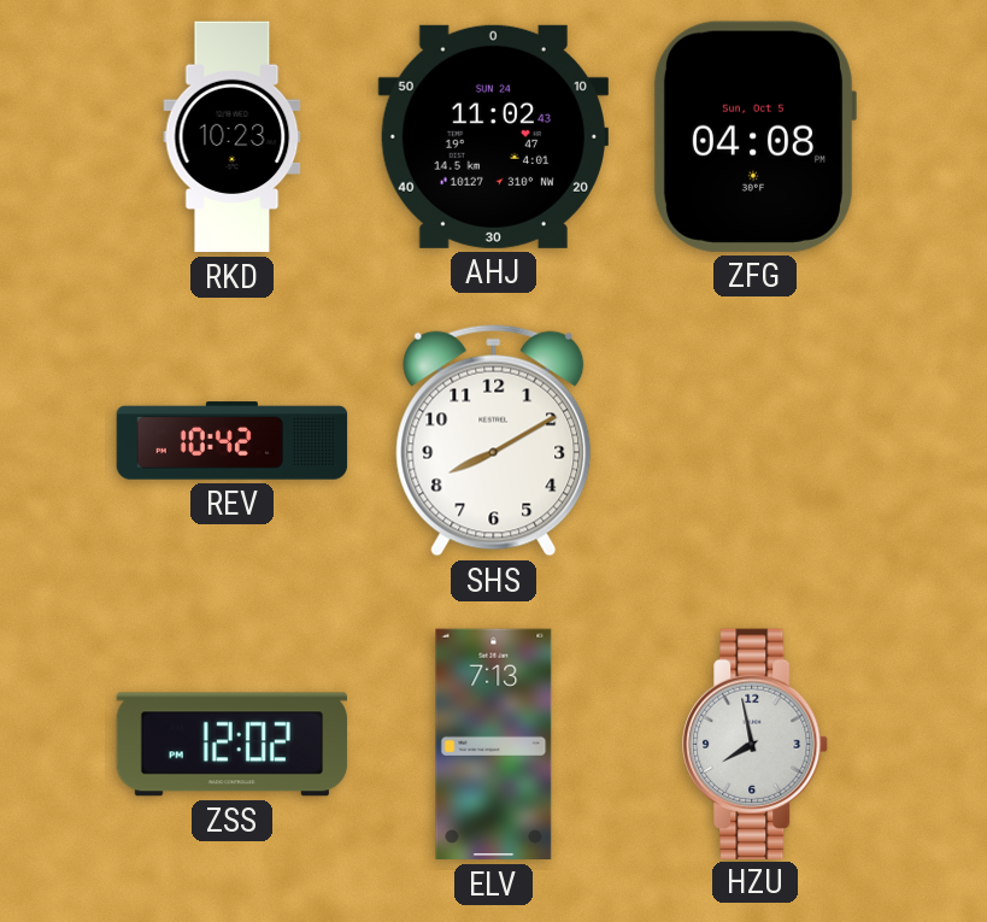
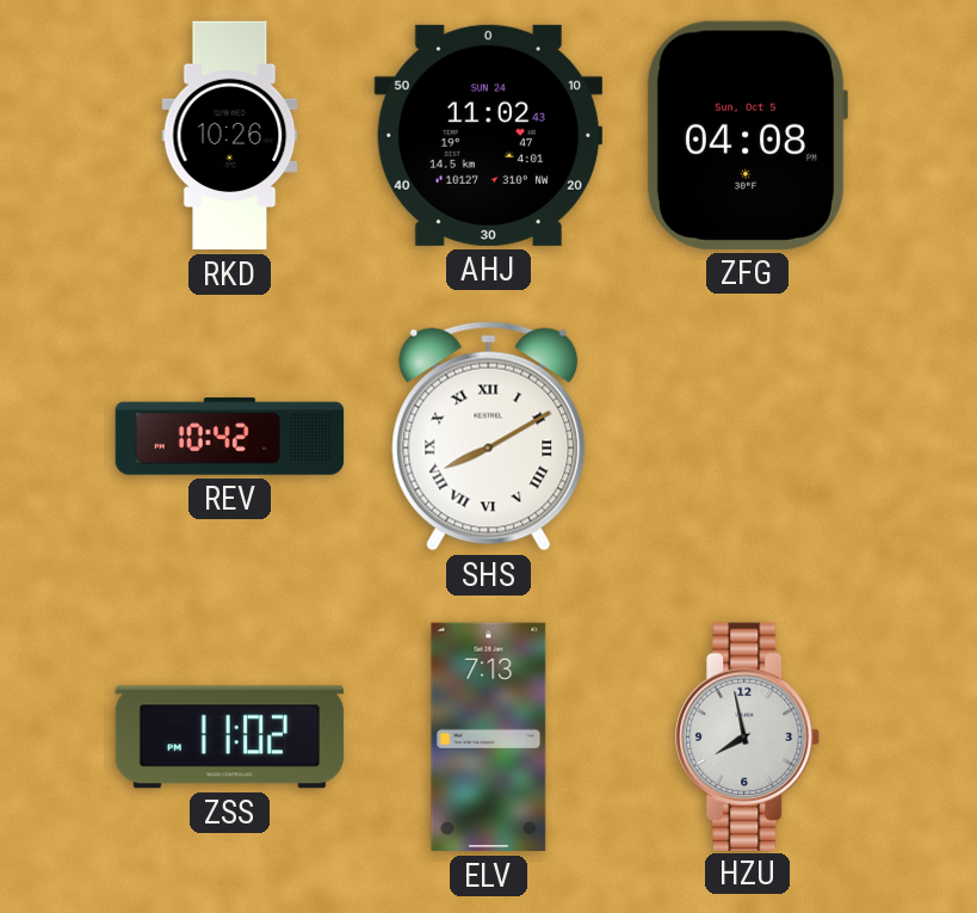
RKD: 10:23 -> 10:26
SHS numerals: Arabic -> Roman
ZSS: 12:02 -> 11:02
